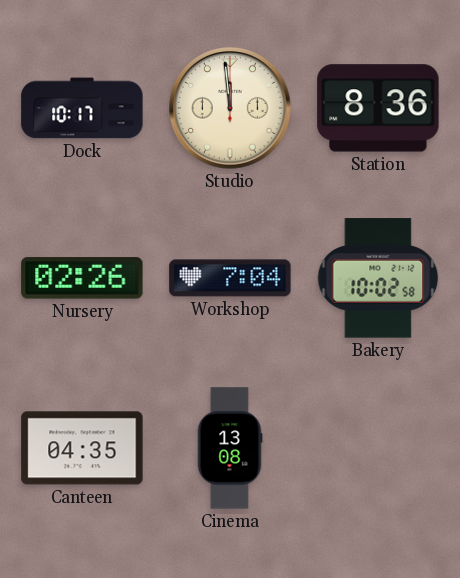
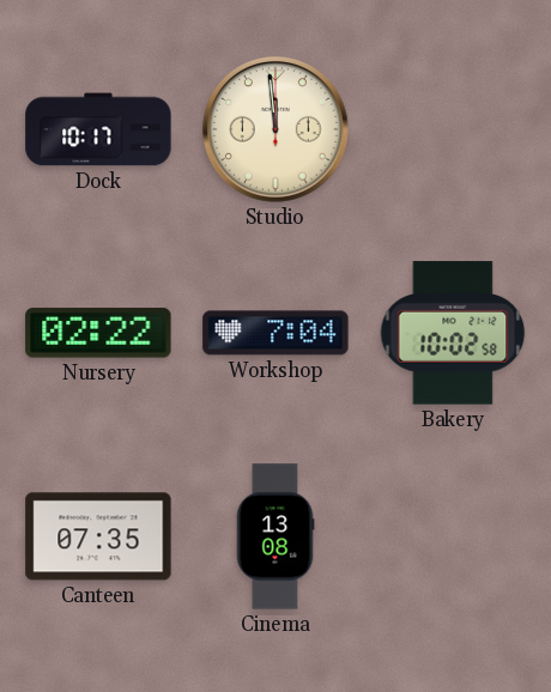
Station: 8:36 -> none
Nursery: 02:26 -> 02:22
Canteen: 04:35 -> 07:35
